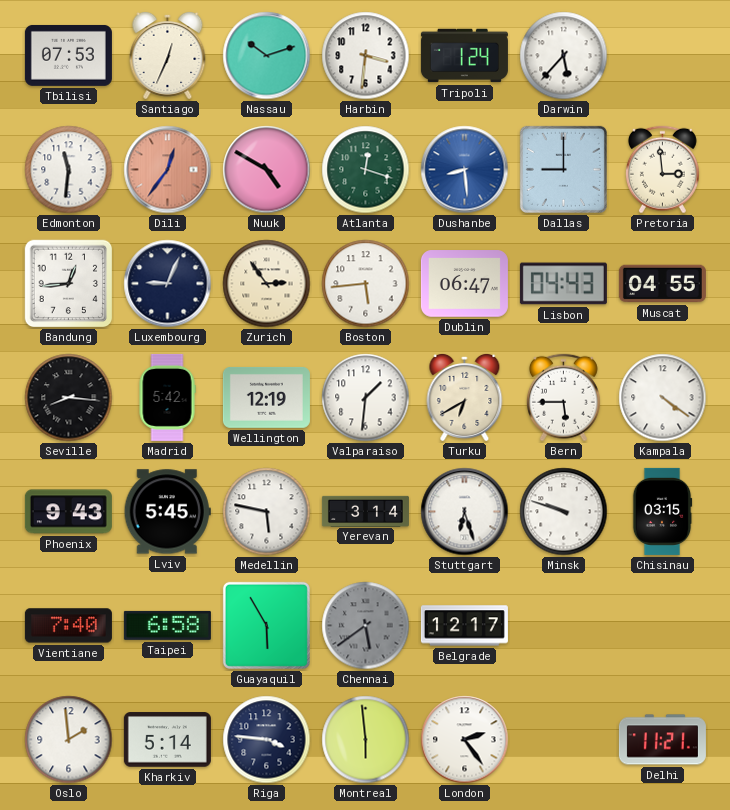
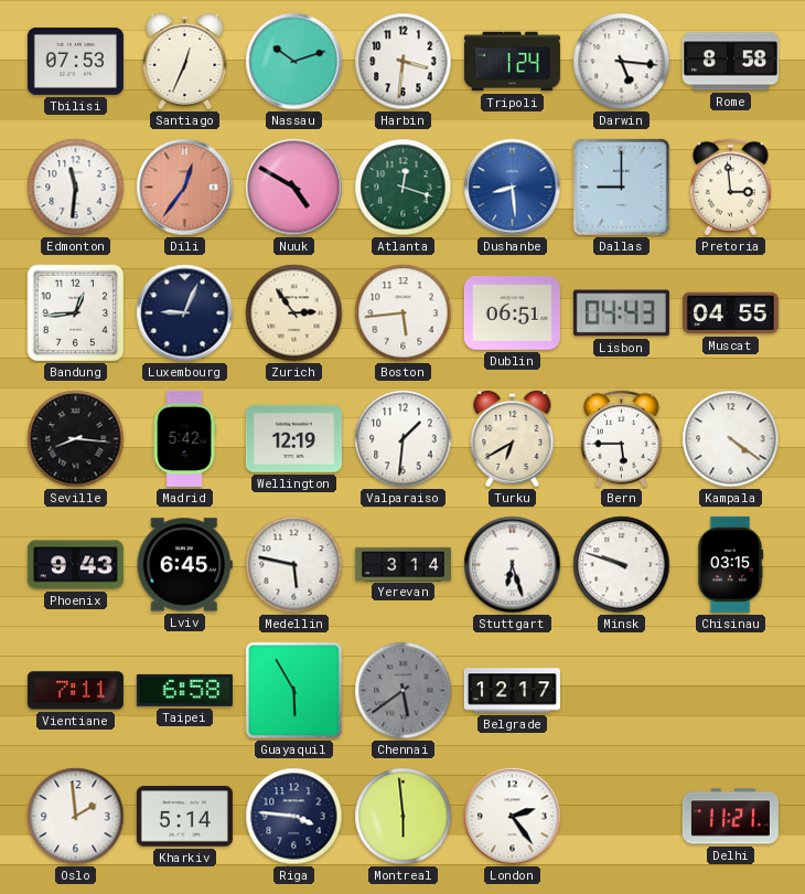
Darwin: 5:37 -> 5:16
Rome: none -> 8:58
Dublin: 06:47 -> 06:51
Lviv: 5:45 -> 6:45
Vientiane: 7:40 -> 7:11
